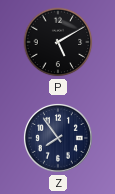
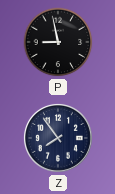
P: 5:10 -> 8:58
